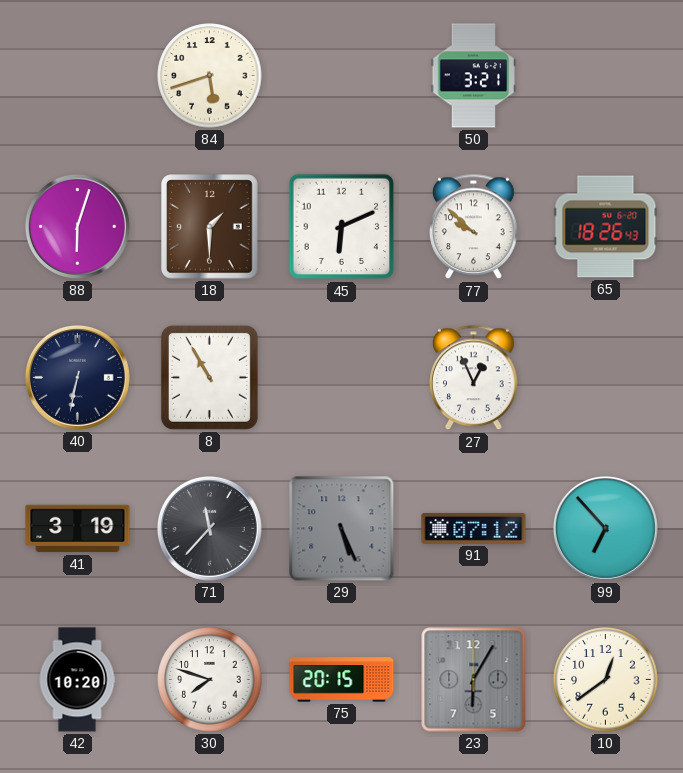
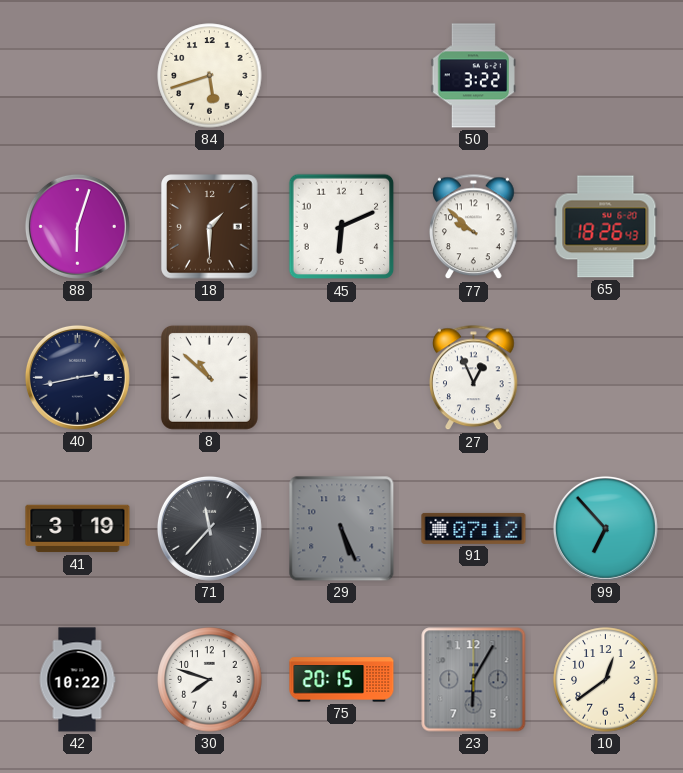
50: 3:21 -> 3:22
40: 6:32 -> 2:43
8: 10:55 -> 10:52
42: 10:20 -> 10:22
